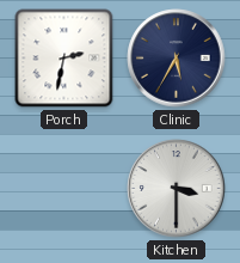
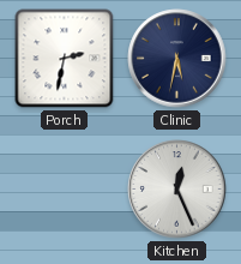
Clinic: 5:35 -> 5:32
Kitchen: 3:30 -> 12:26
